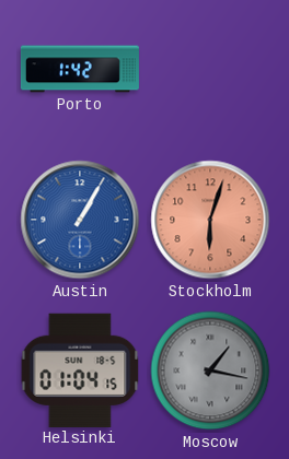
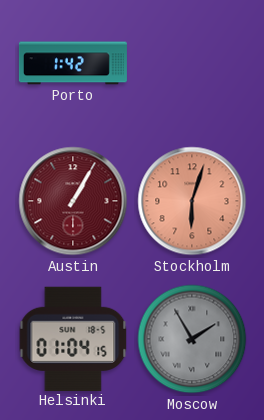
Austin dial: blue -> burgundy
Moscow: 1:17 -> 1:55
